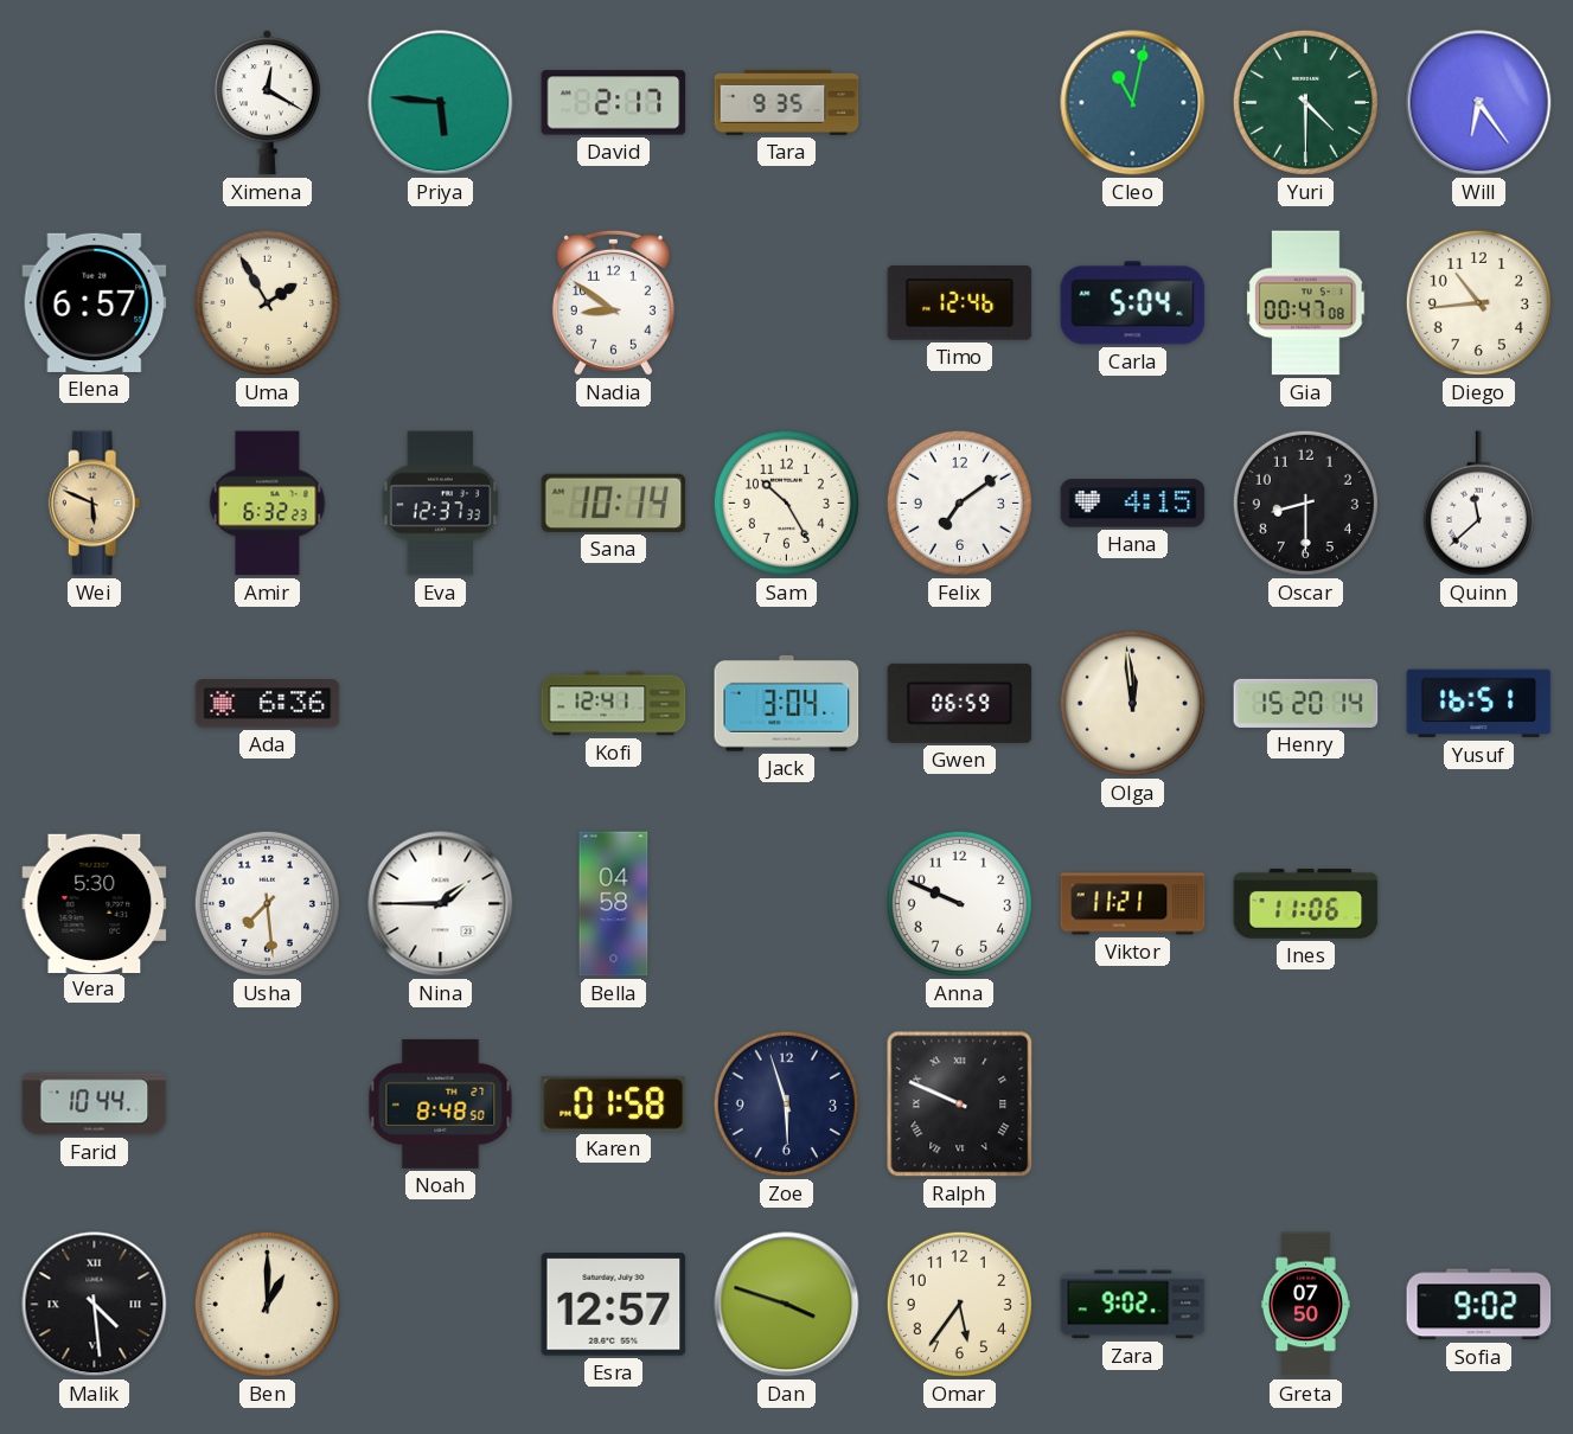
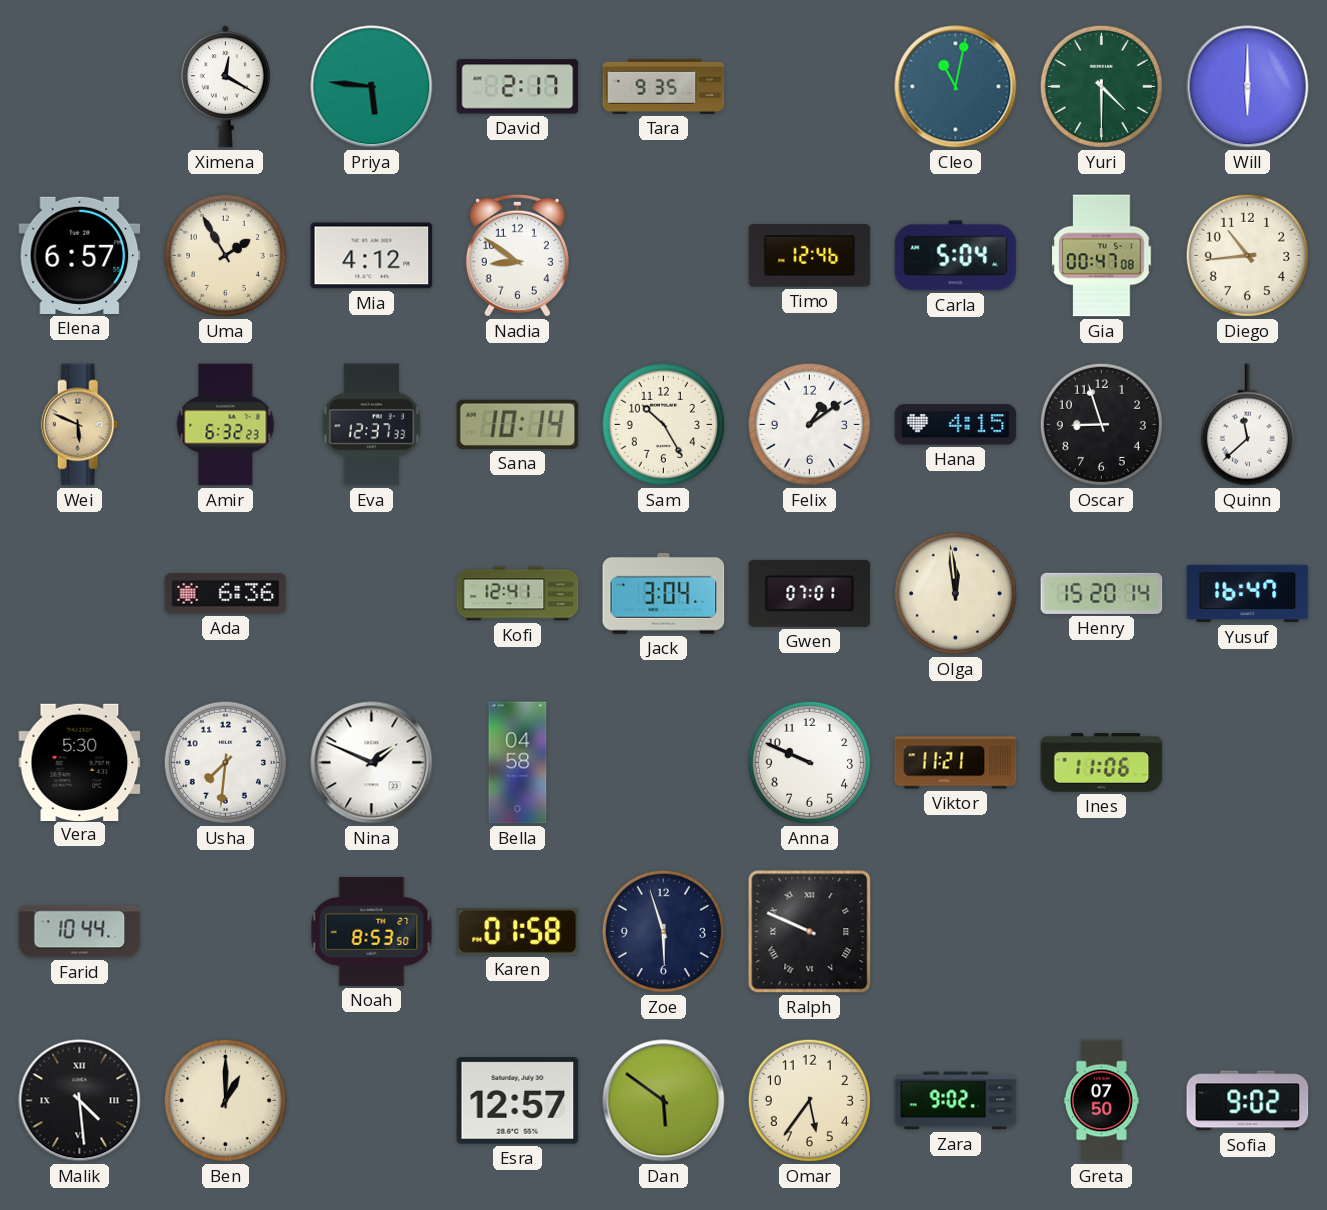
Will: 6:24 -> 6:00
Mia: none -> 4:12
Felix: 7:09 -> 1:09
Oscar: 8:30 -> 8:57
Gwen: 06:59 -> 07:01
Yusuf: 16:51 -> 16:47
Usha: 7:29 -> 7:31
Nina: 1:45 -> 1:49
Noah: 8:48 -> 8:53
Dan: 3:48 -> 5:51
